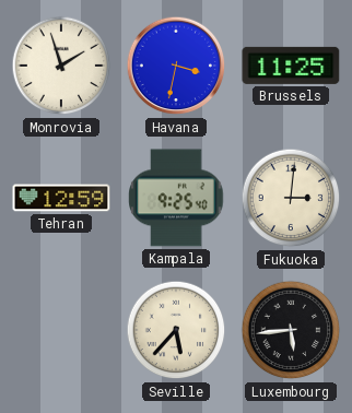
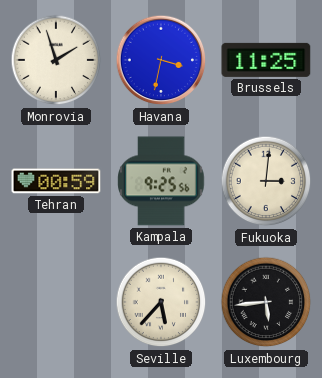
Tehran: 12:59 -> 00:59
Kampala: 9:25:40 -> 9:25:56
